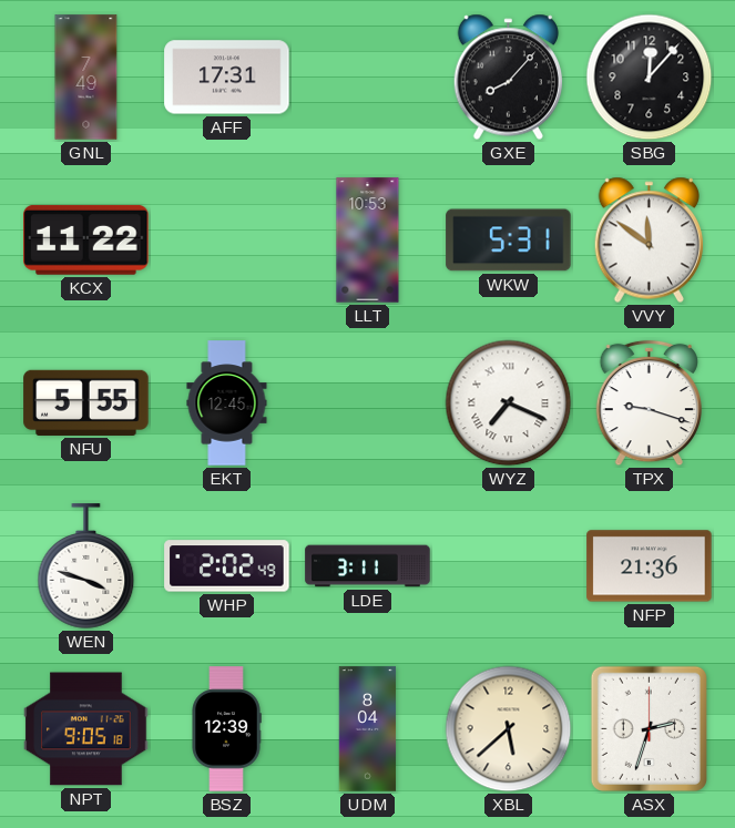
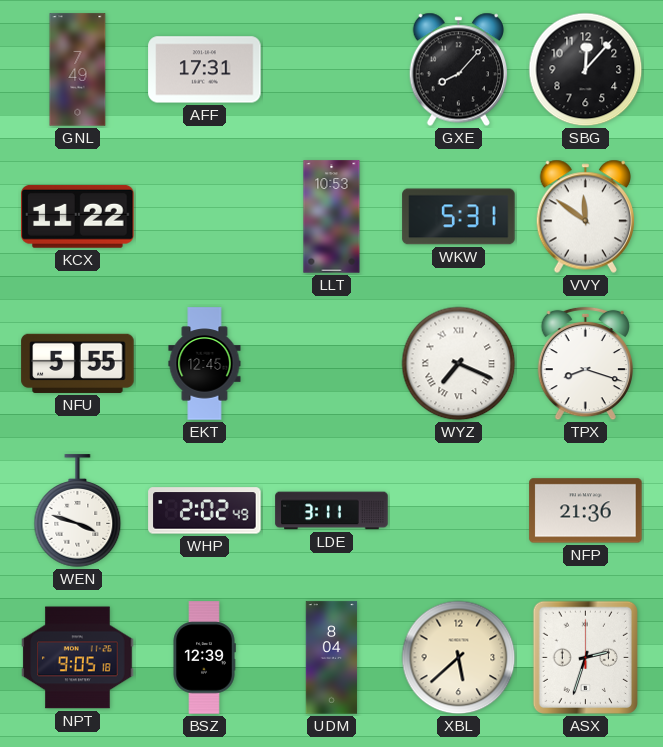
TPX: 9:18 -> 8:18
